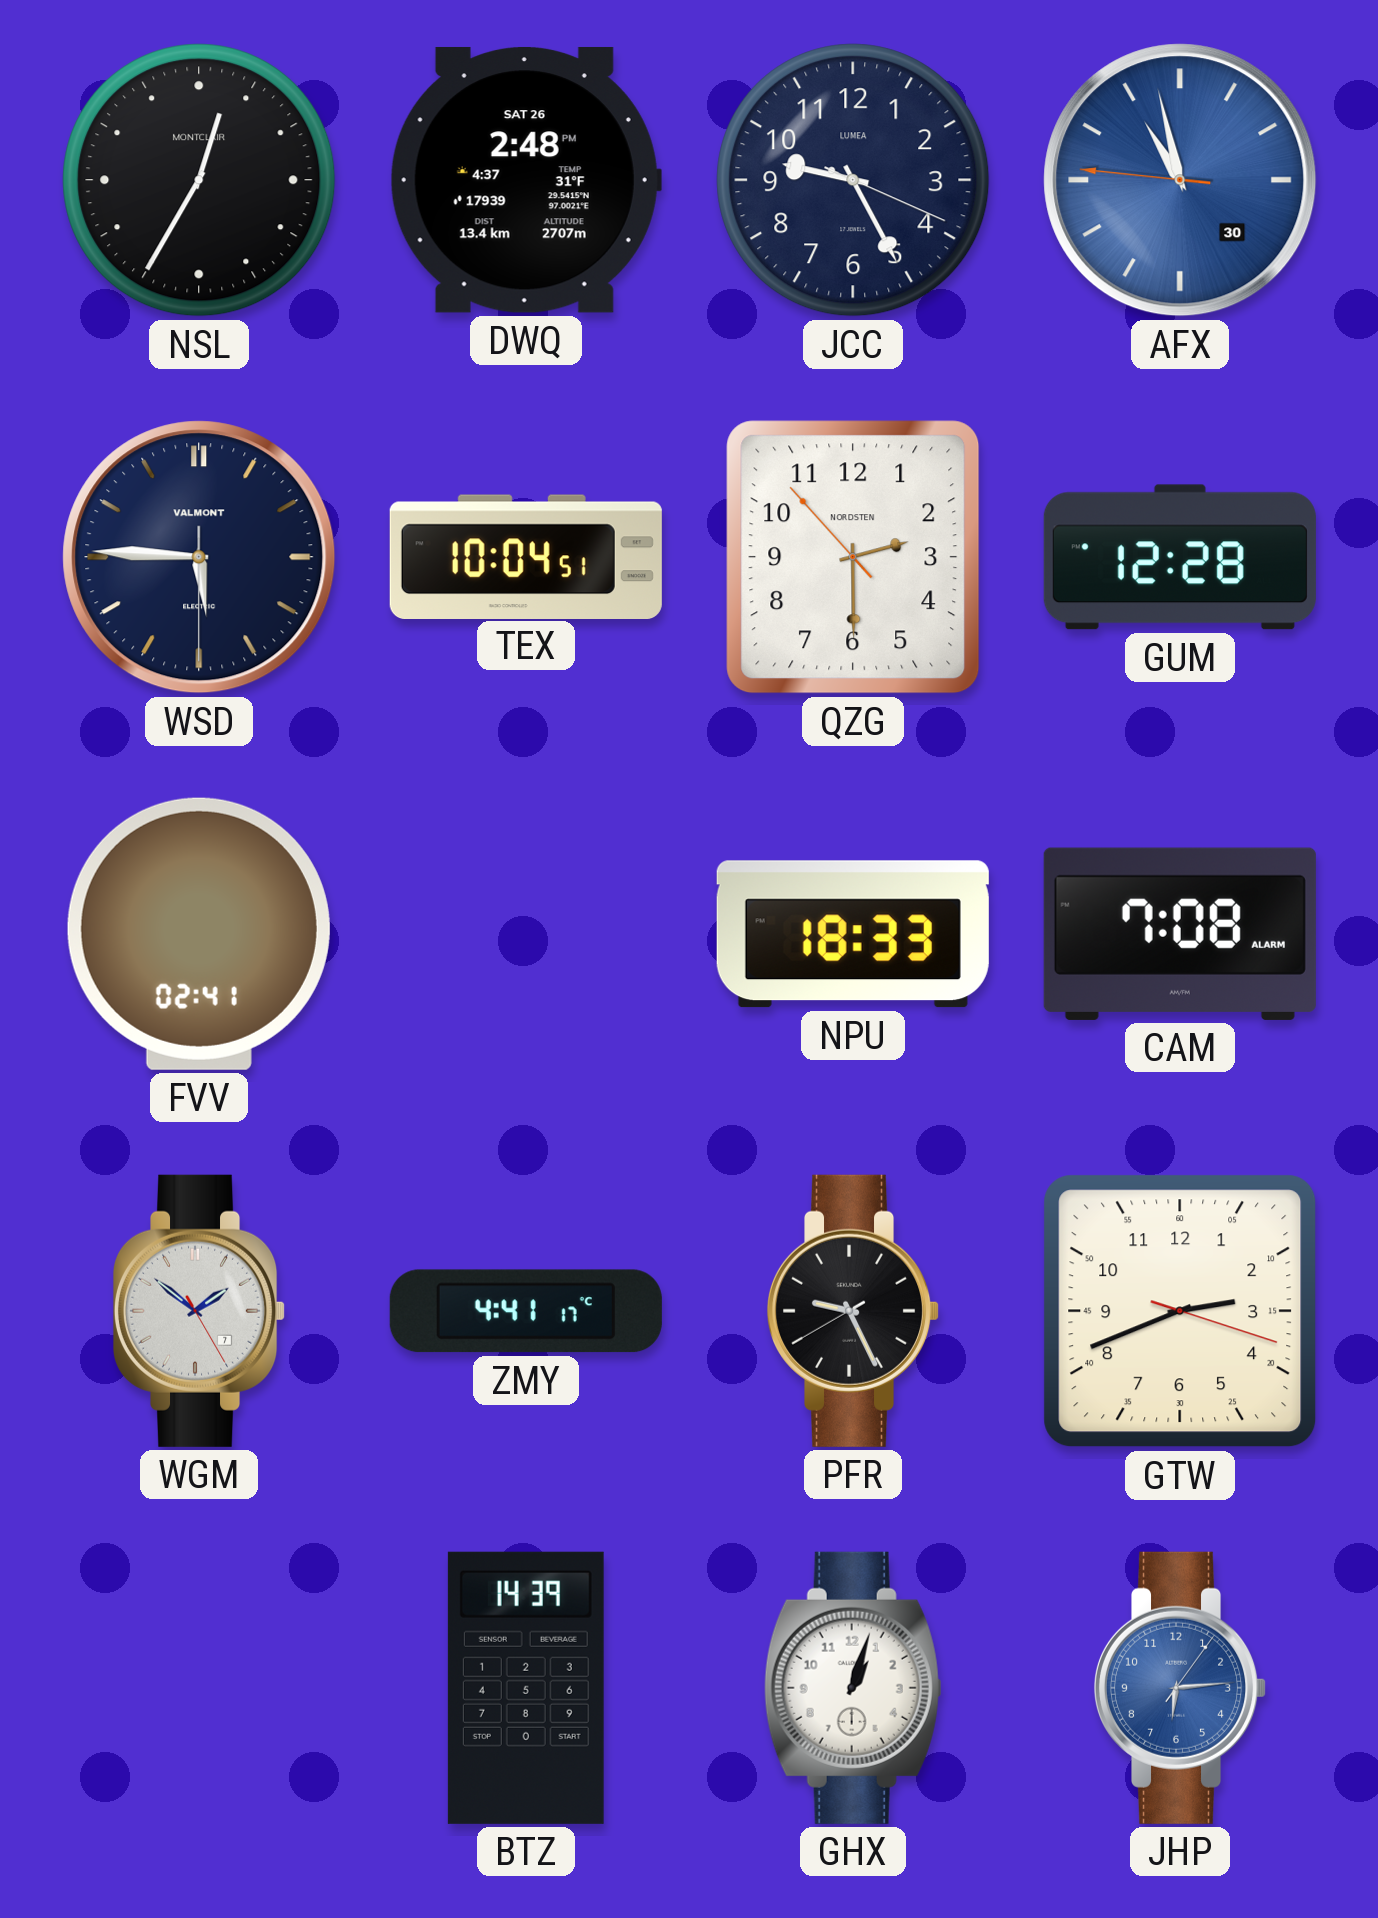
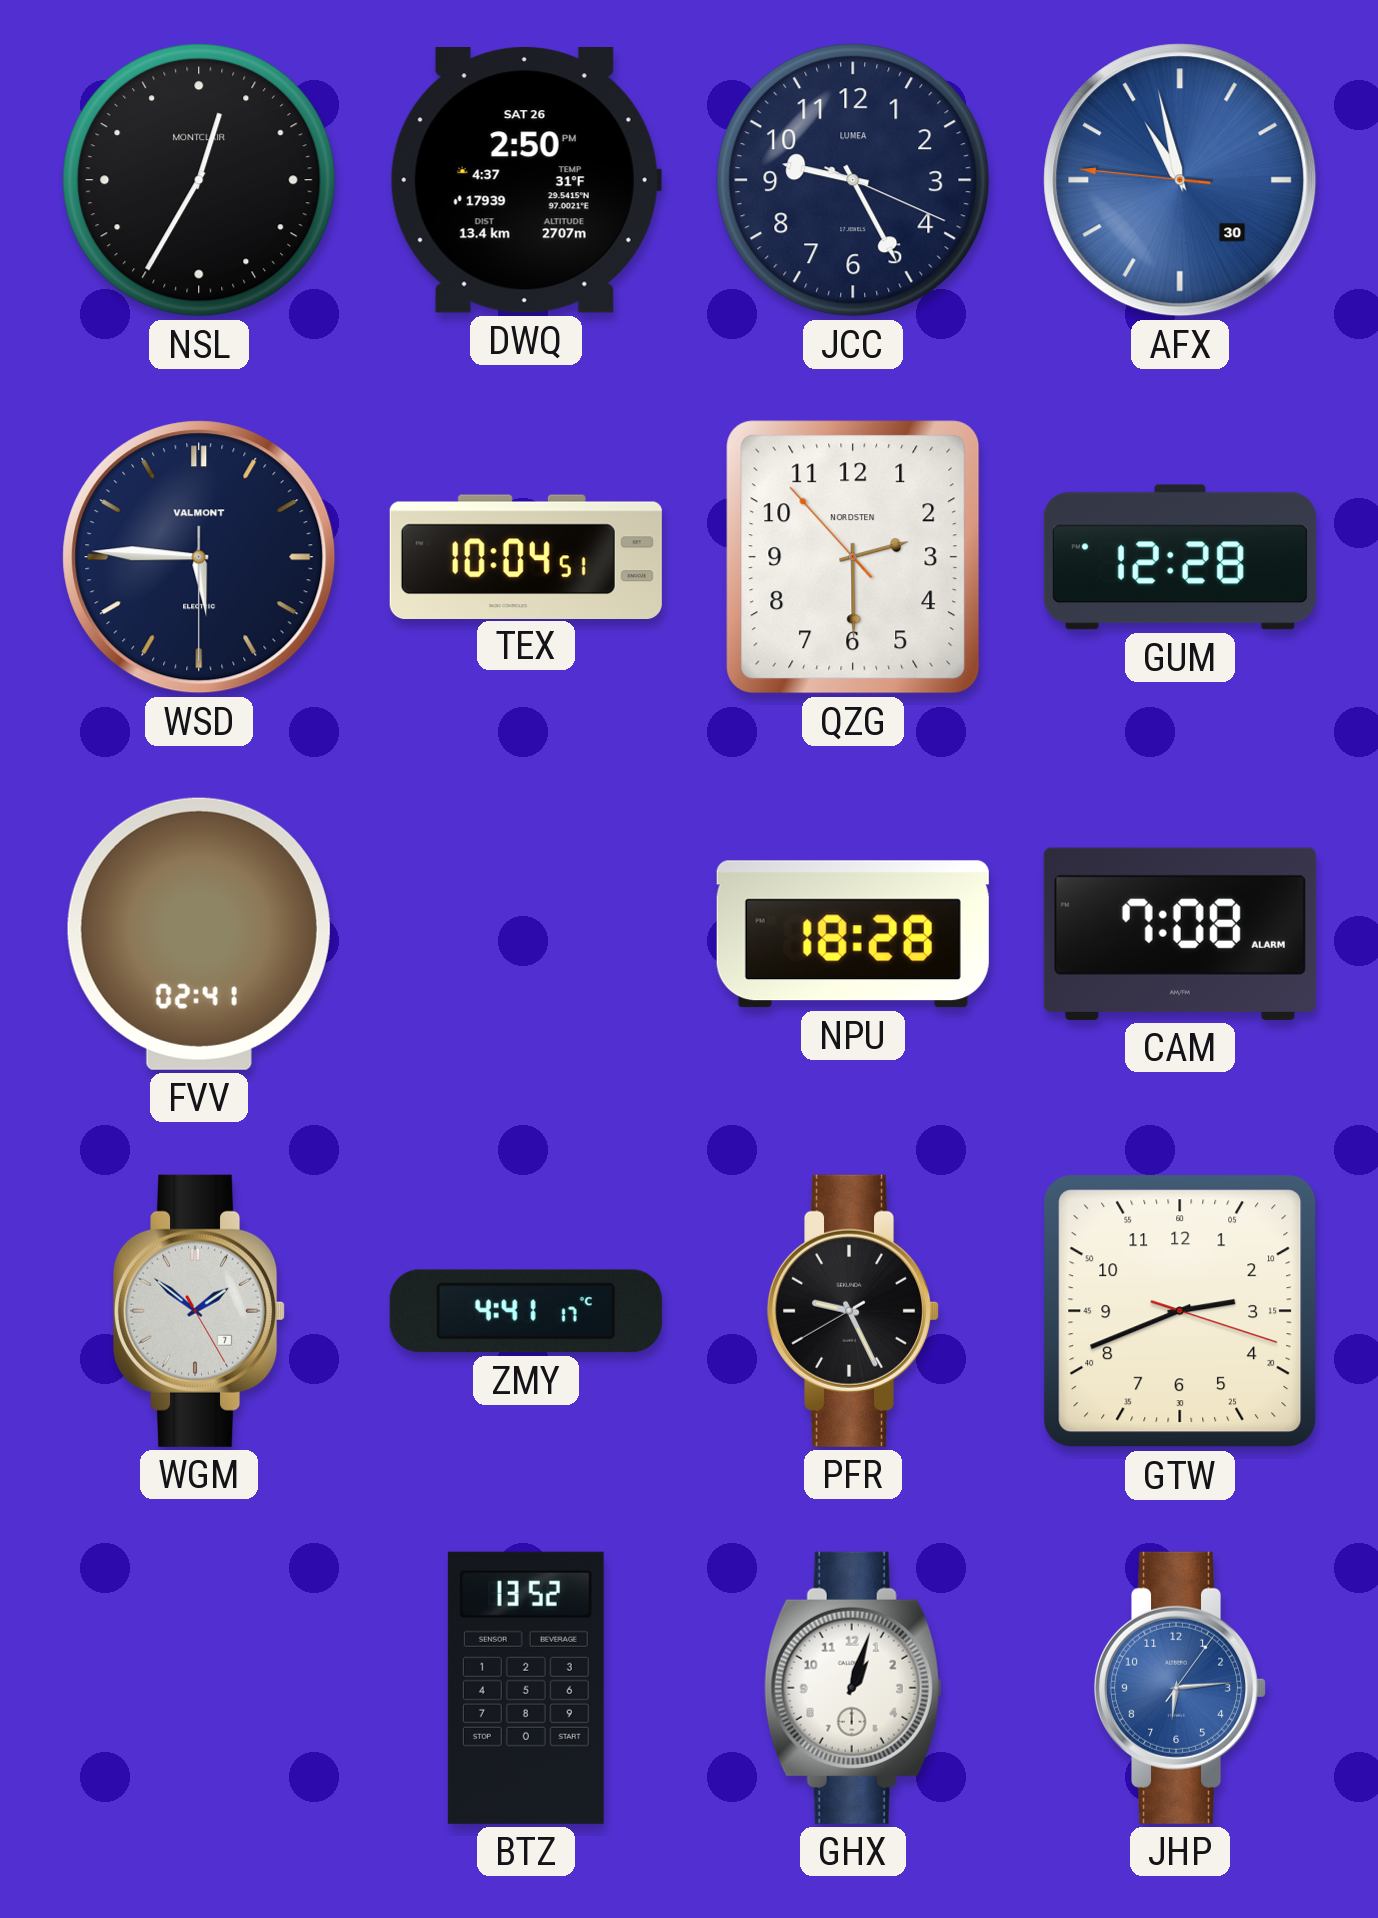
DWQ: 2:48 -> 2:50
NPU: 18:33 -> 18:28
BTZ: 14:39 -> 13:52
